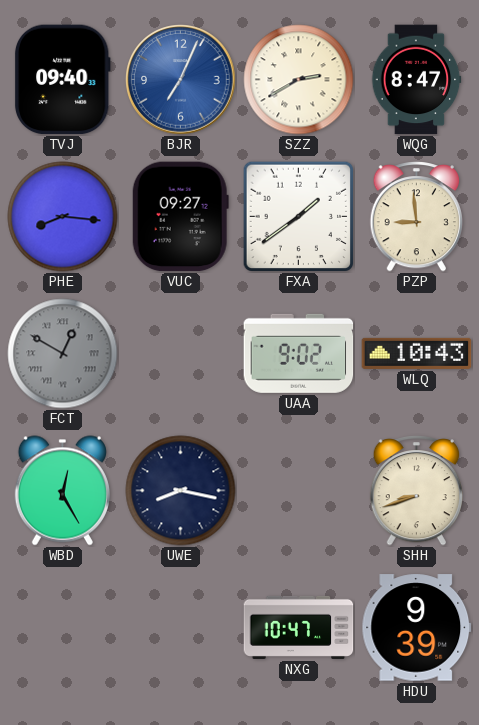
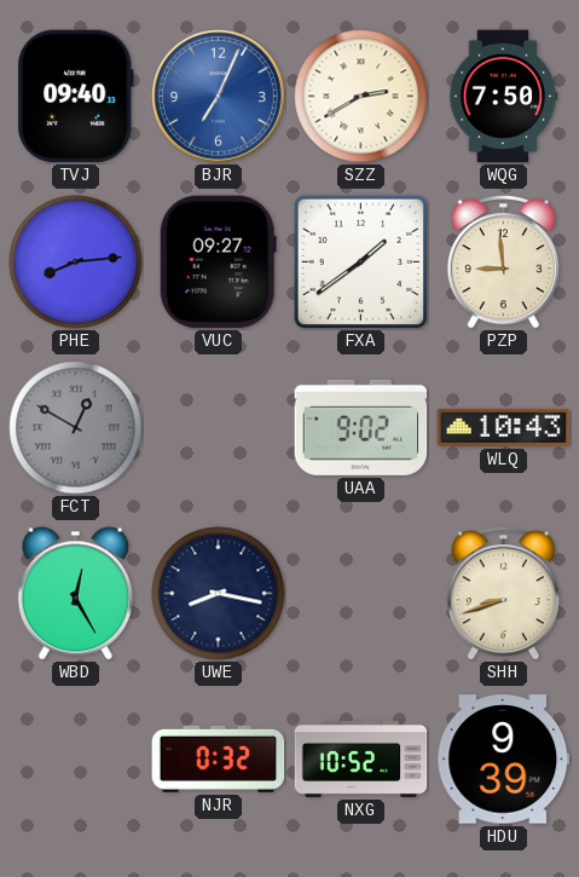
WQG: 8:47 -> 7:50
PHE: 8:16 -> 8:14
NJR: none -> 0:32
NXG: 10:47 -> 10:52
